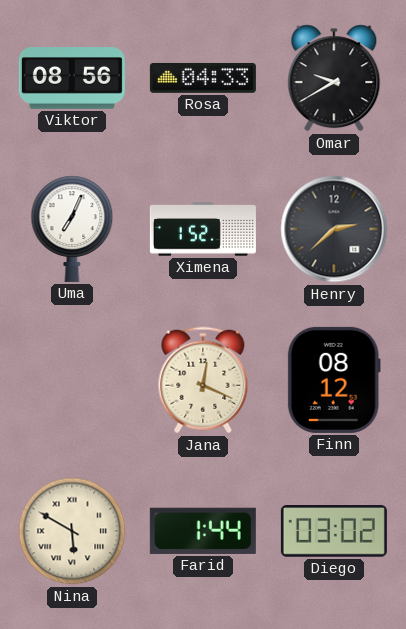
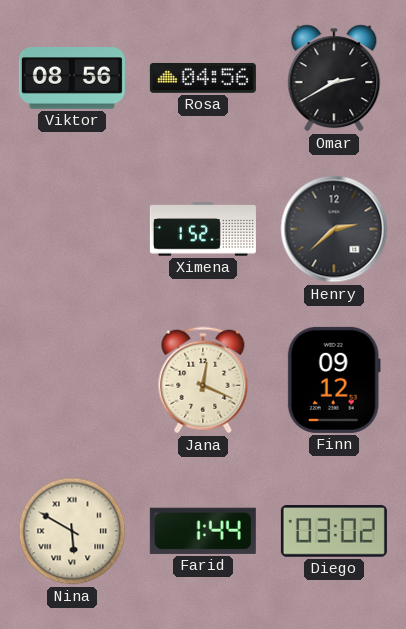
Rosa: 04:33 -> 04:56
Omar: 9:40 -> 2:40
Uma: 7:04 -> none
Finn: 08:12 -> 09:12
